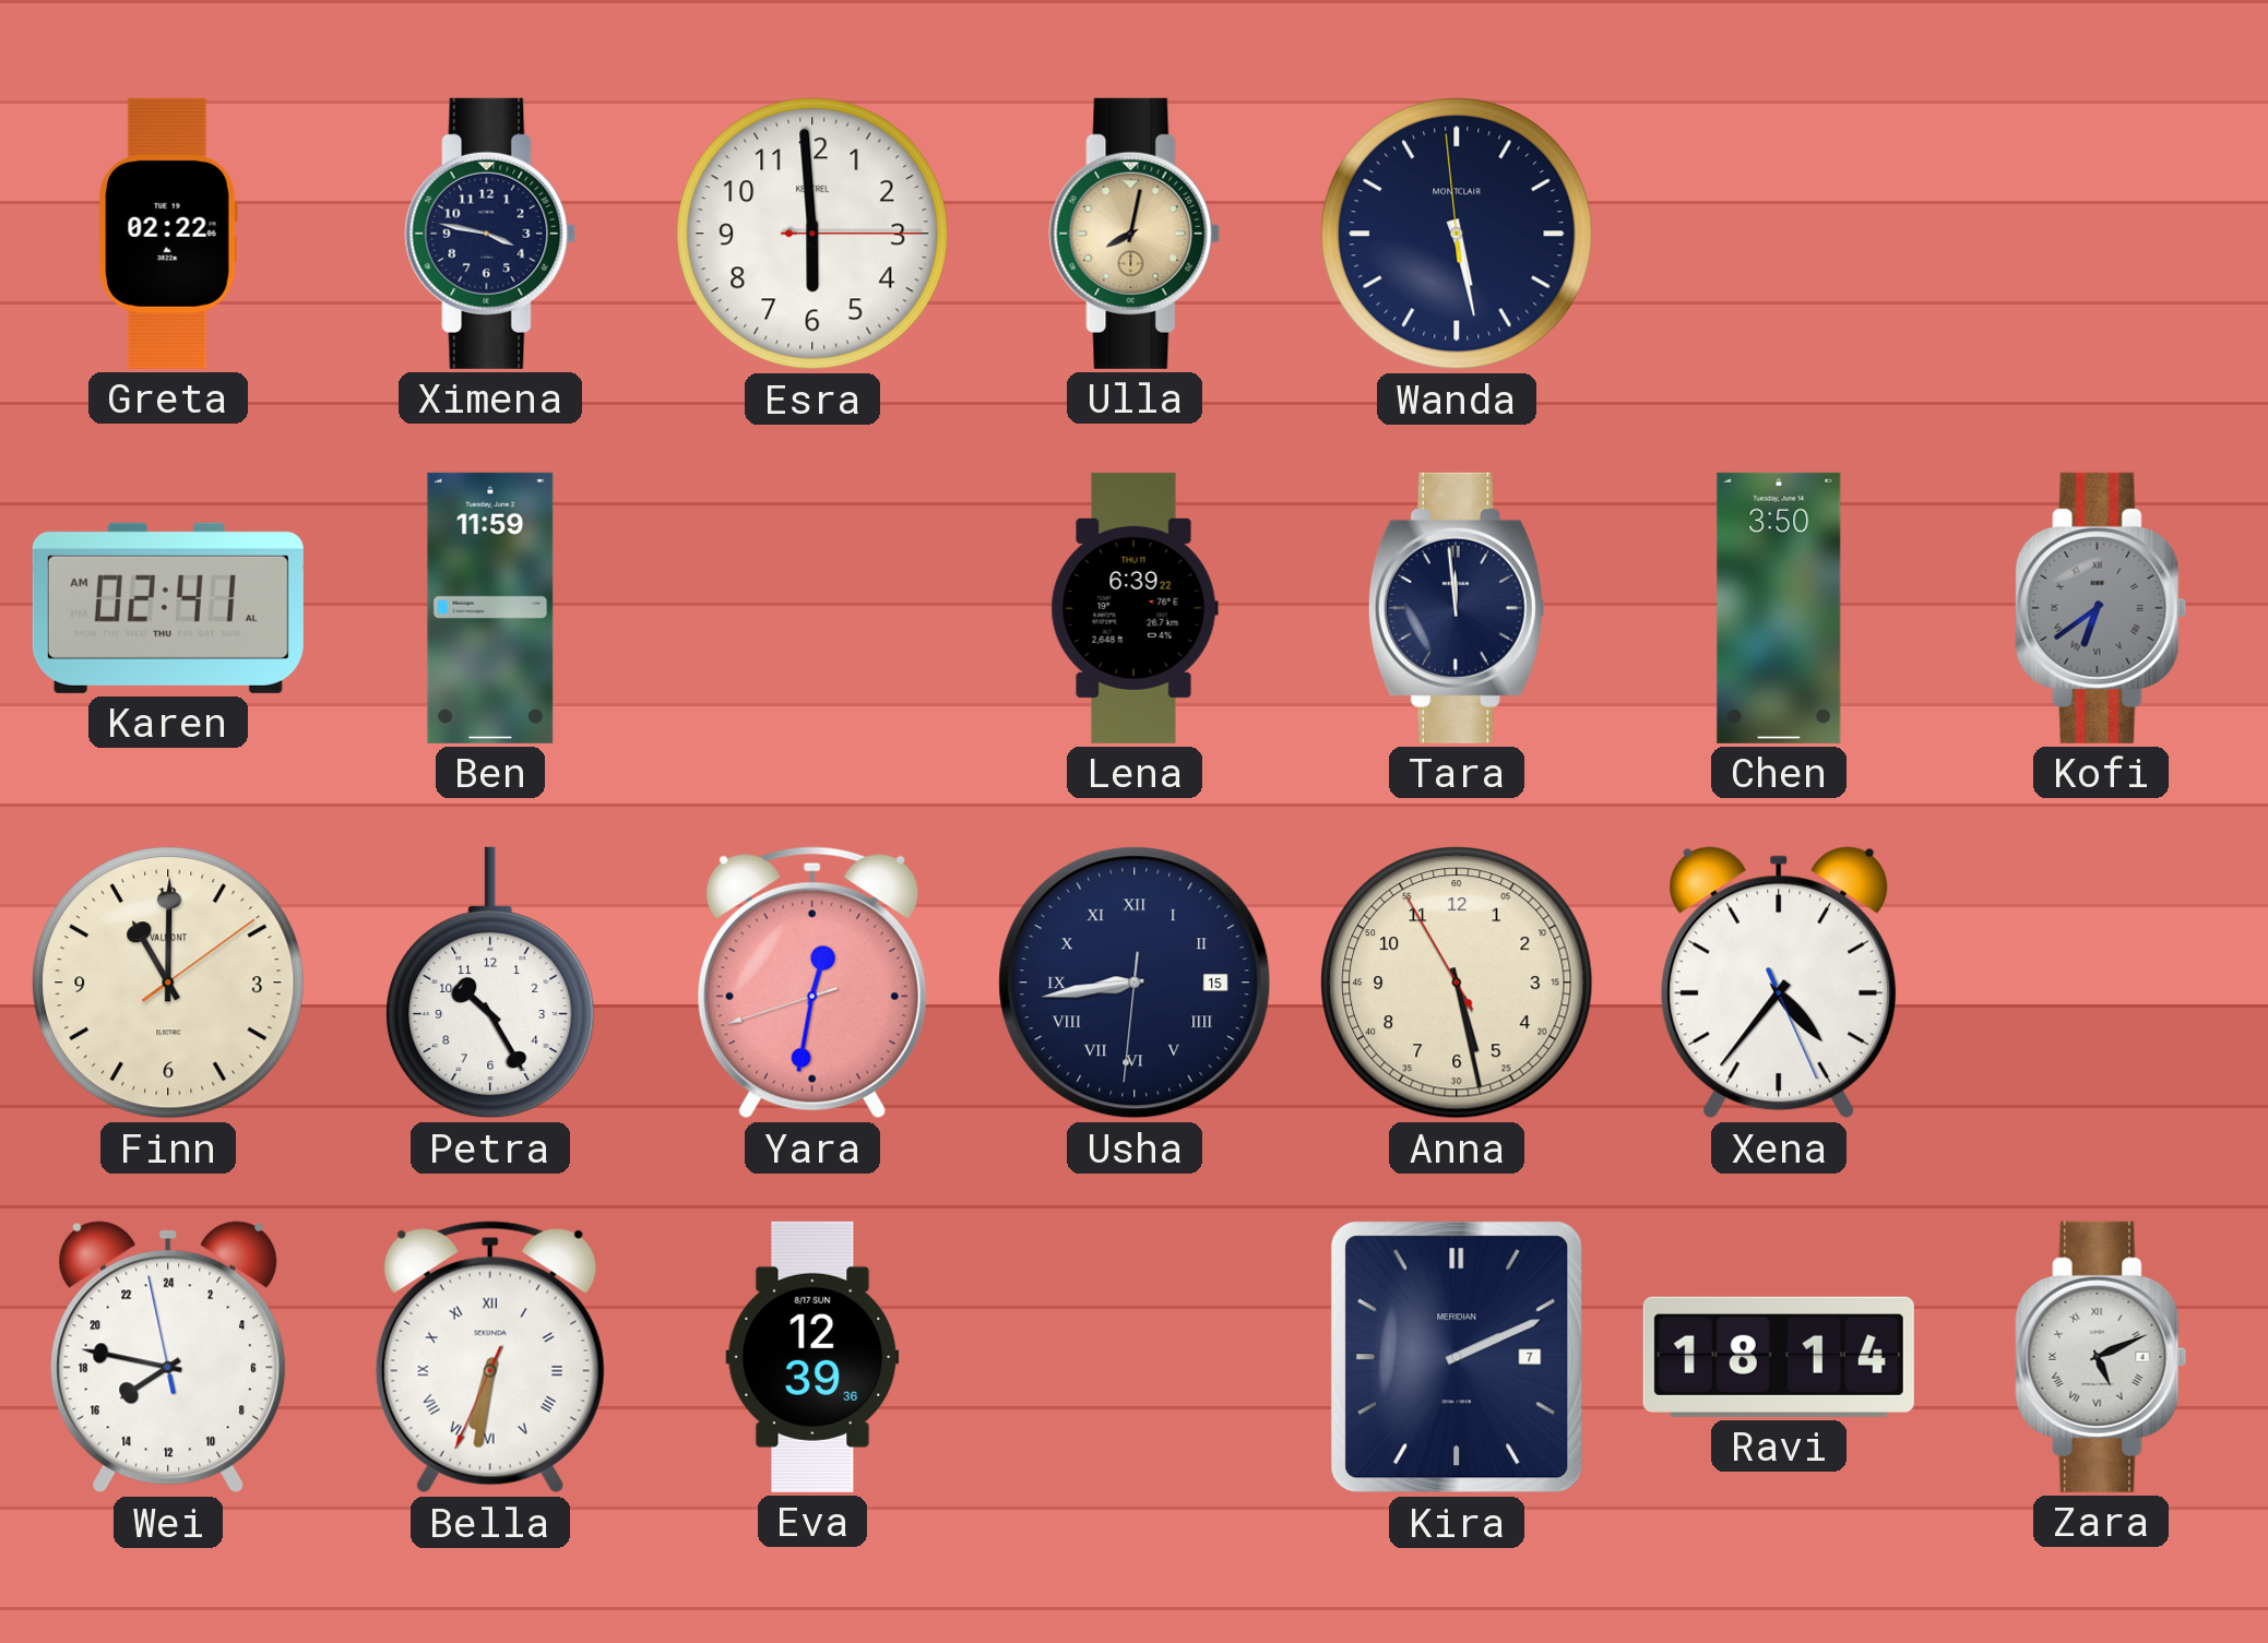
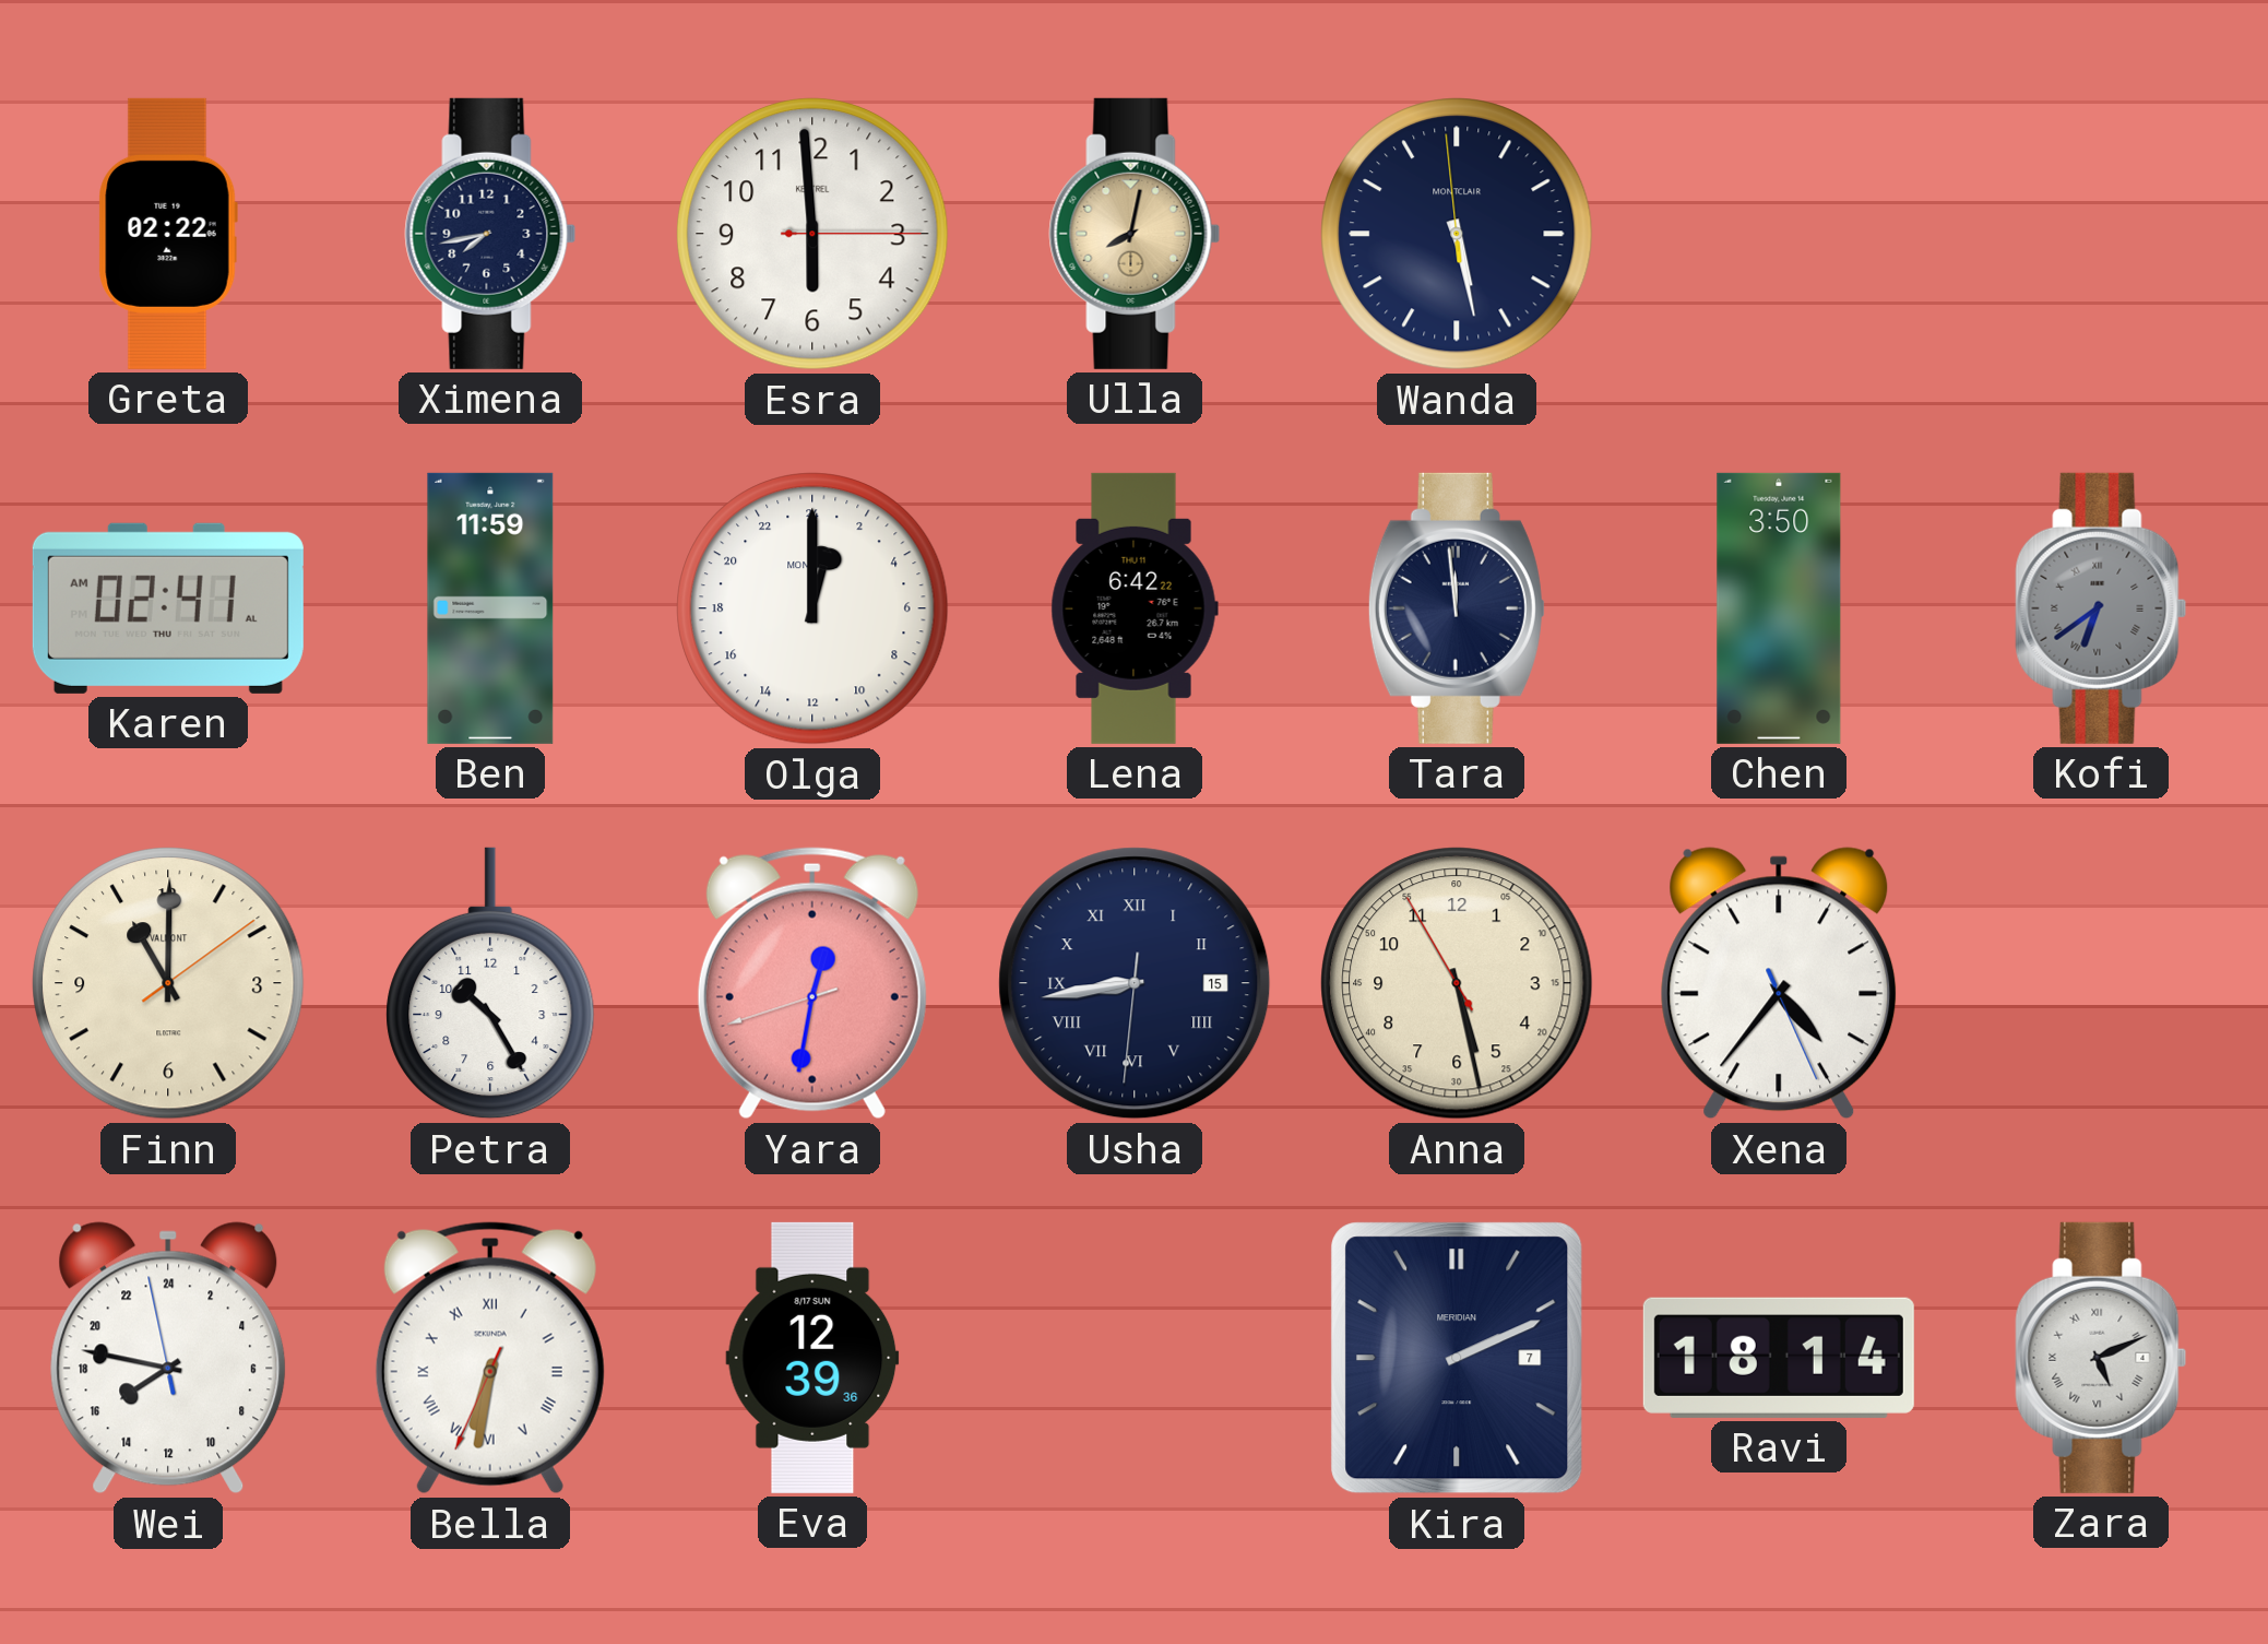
Ximena: 3:47 -> 7:43
Olga: none -> 1:00
Lena: 6:39 -> 6:42
